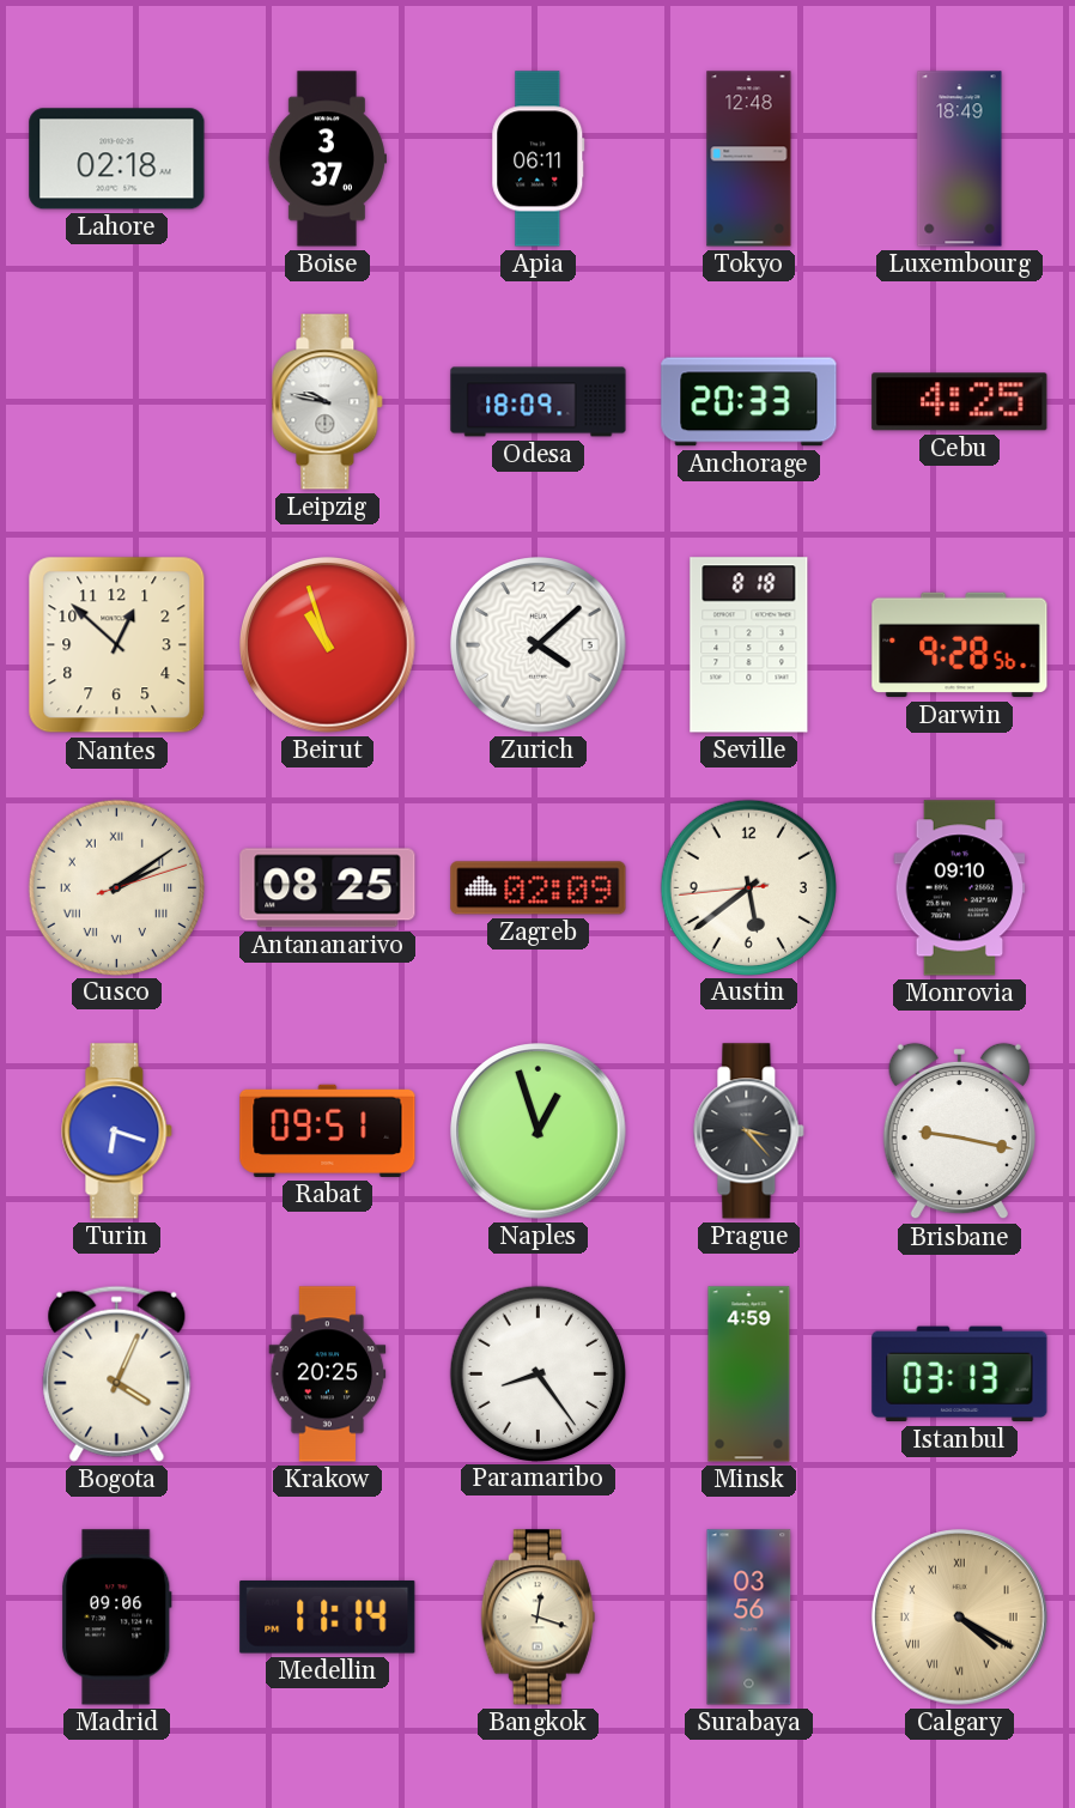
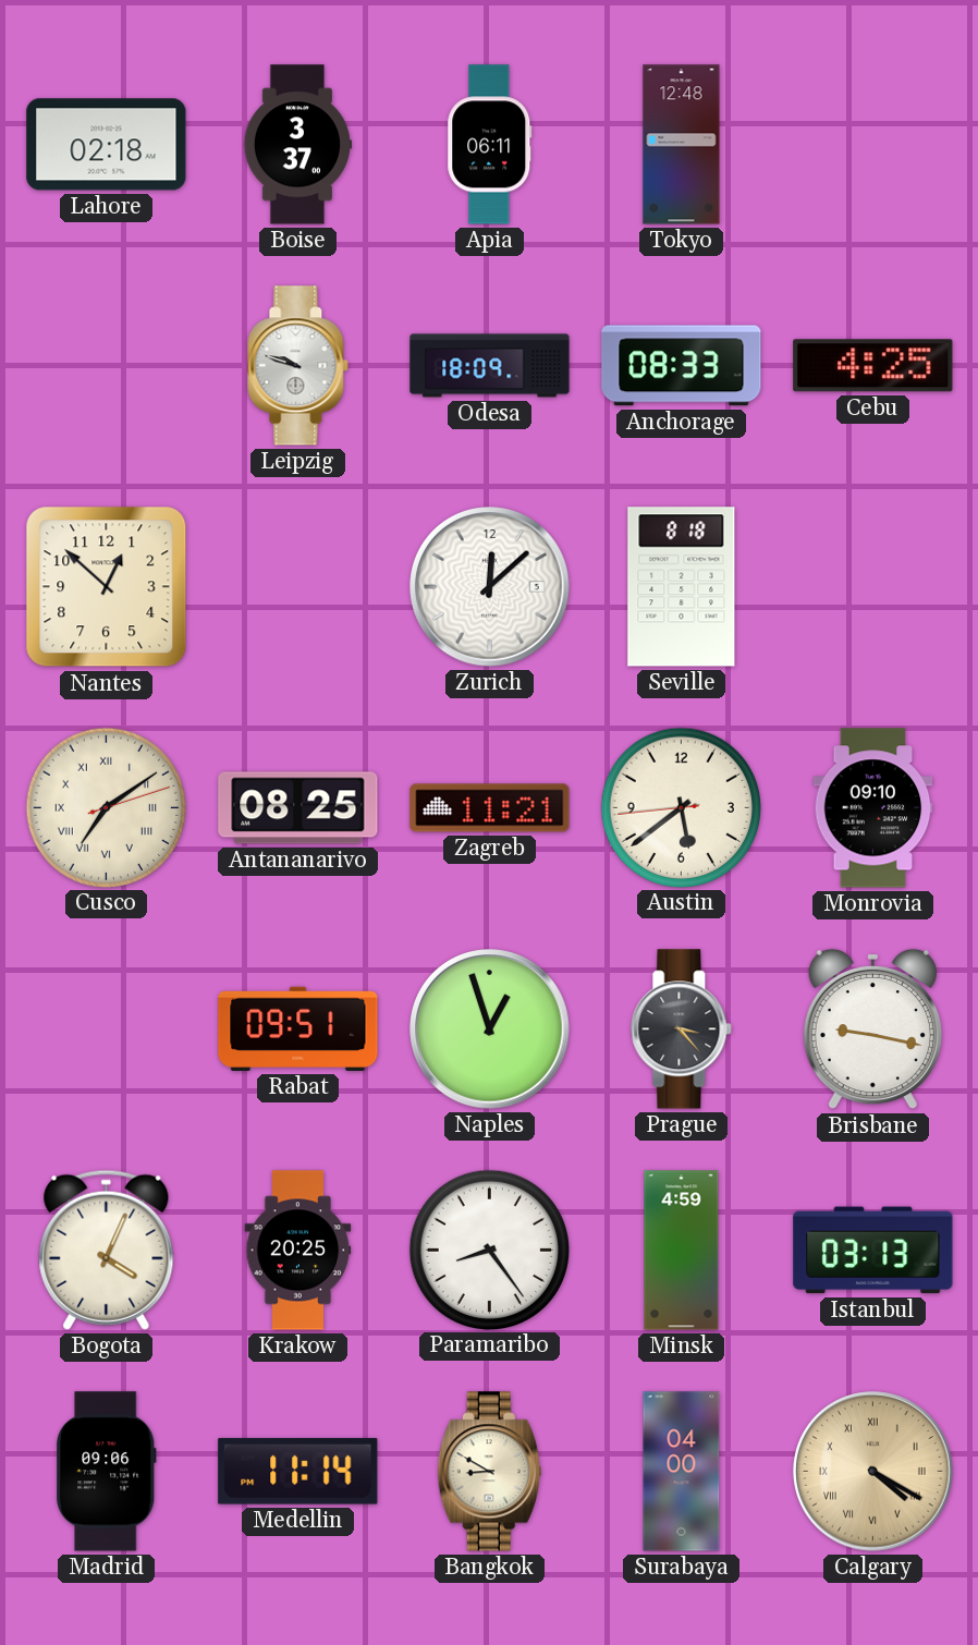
Luxembourg: 18:49 -> none
Leipzig: 9:47 -> 9:48
Anchorage: 20:33 -> 08:33
Beirut: 10:57 -> none
Zurich: 4:08 -> 12:08
Darwin: 9:28 -> none
Cusco: 2:09 -> 7:09
Zagreb: 02:09 -> 11:21
Turin: 6:18 -> none
Bangkok: 12:18 -> 8:50
Surabaya: 03:56 -> 04:00
